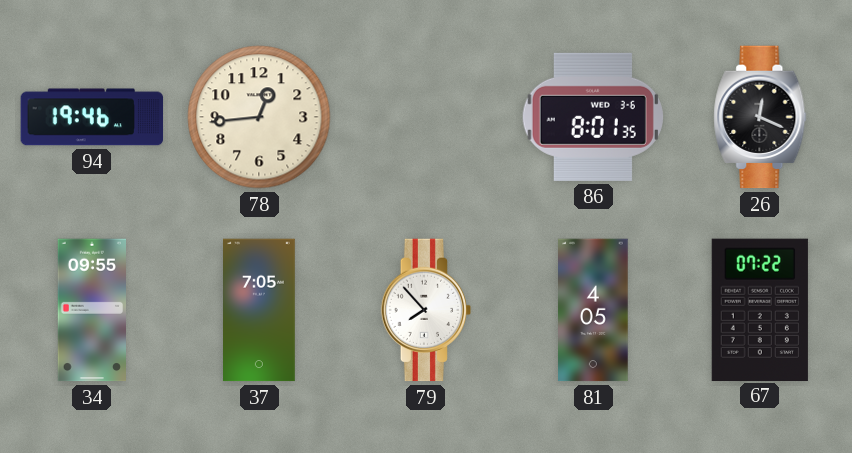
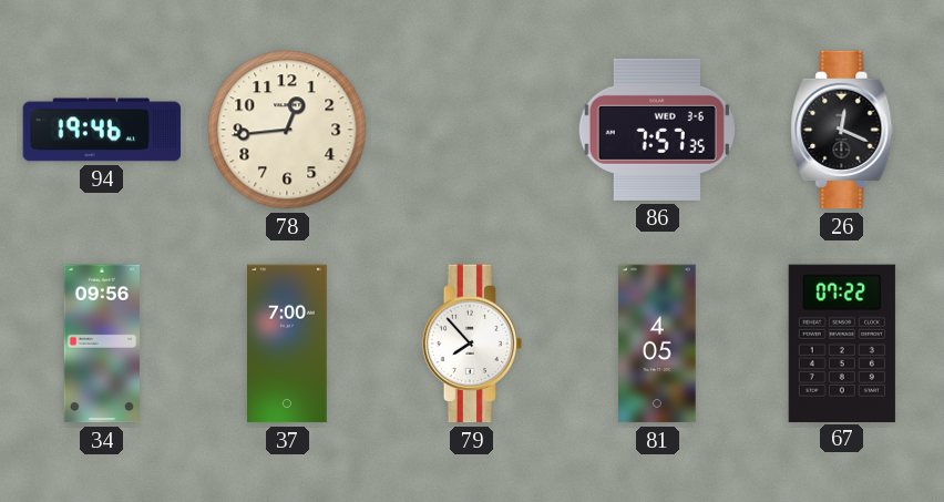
86: 8:01 -> 7:57
34: 09:55 -> 09:56
37: 7:05 -> 7:00
